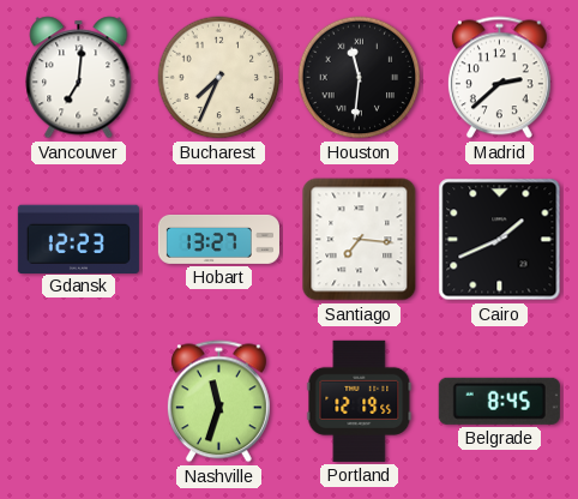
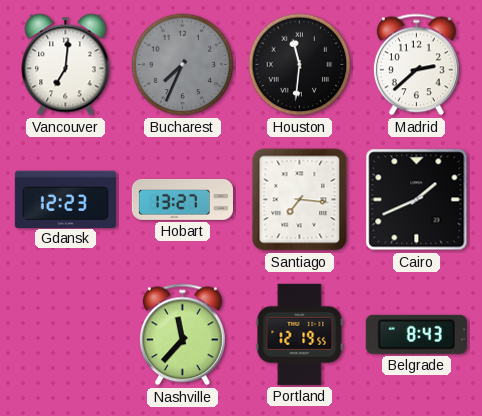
Bucharest dial: cream -> grey
Nashville: 11:33 -> 11:37
Belgrade: 8:45 -> 8:43
